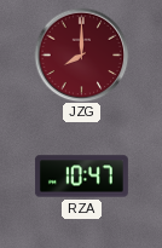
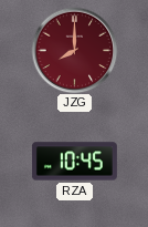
RZA: 10:47 -> 10:45
